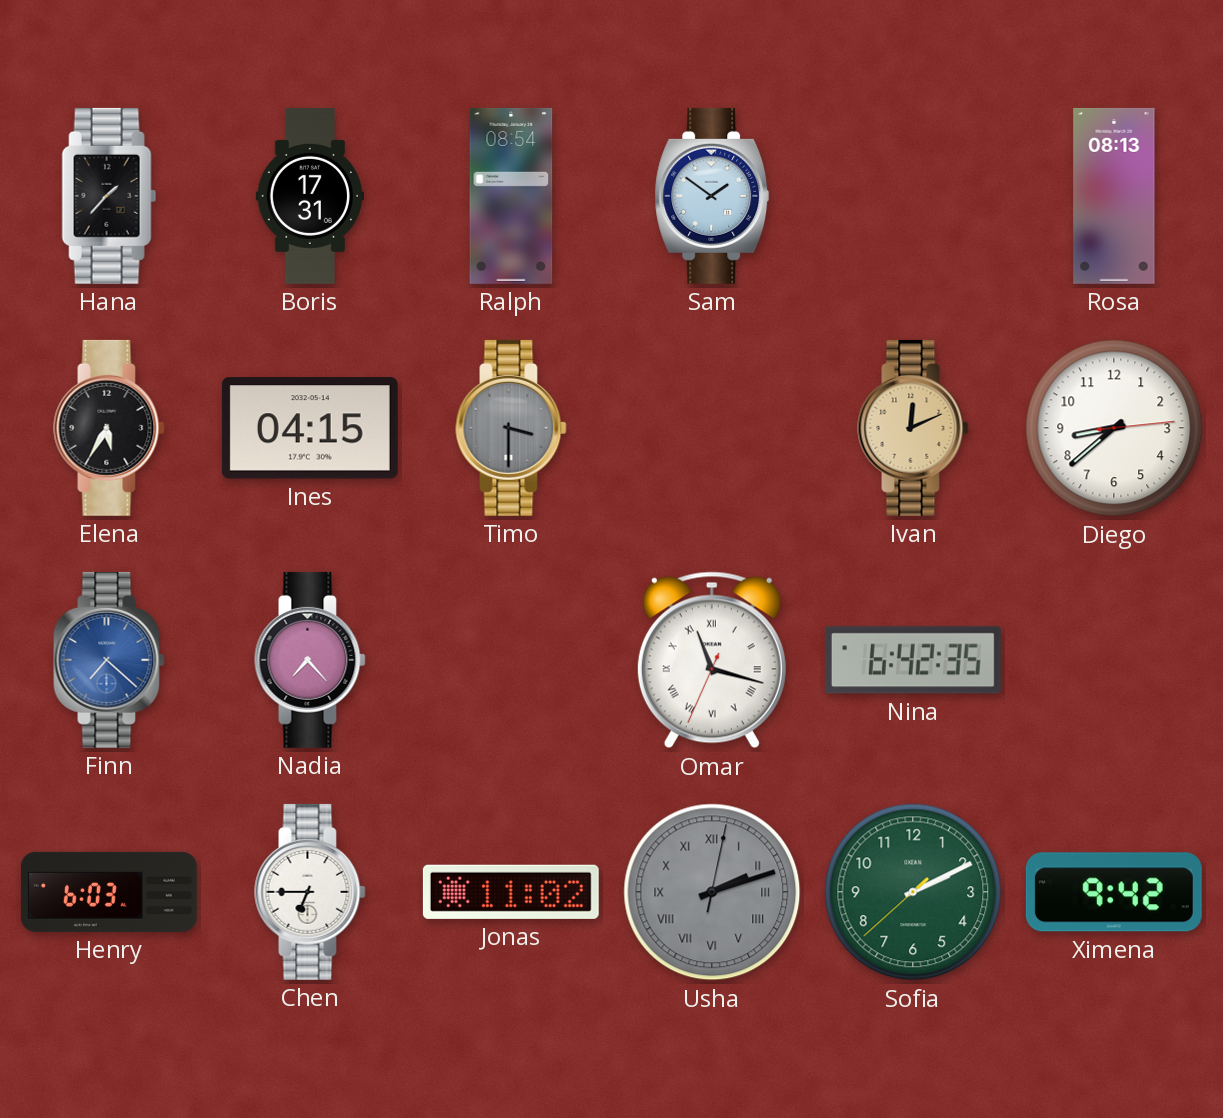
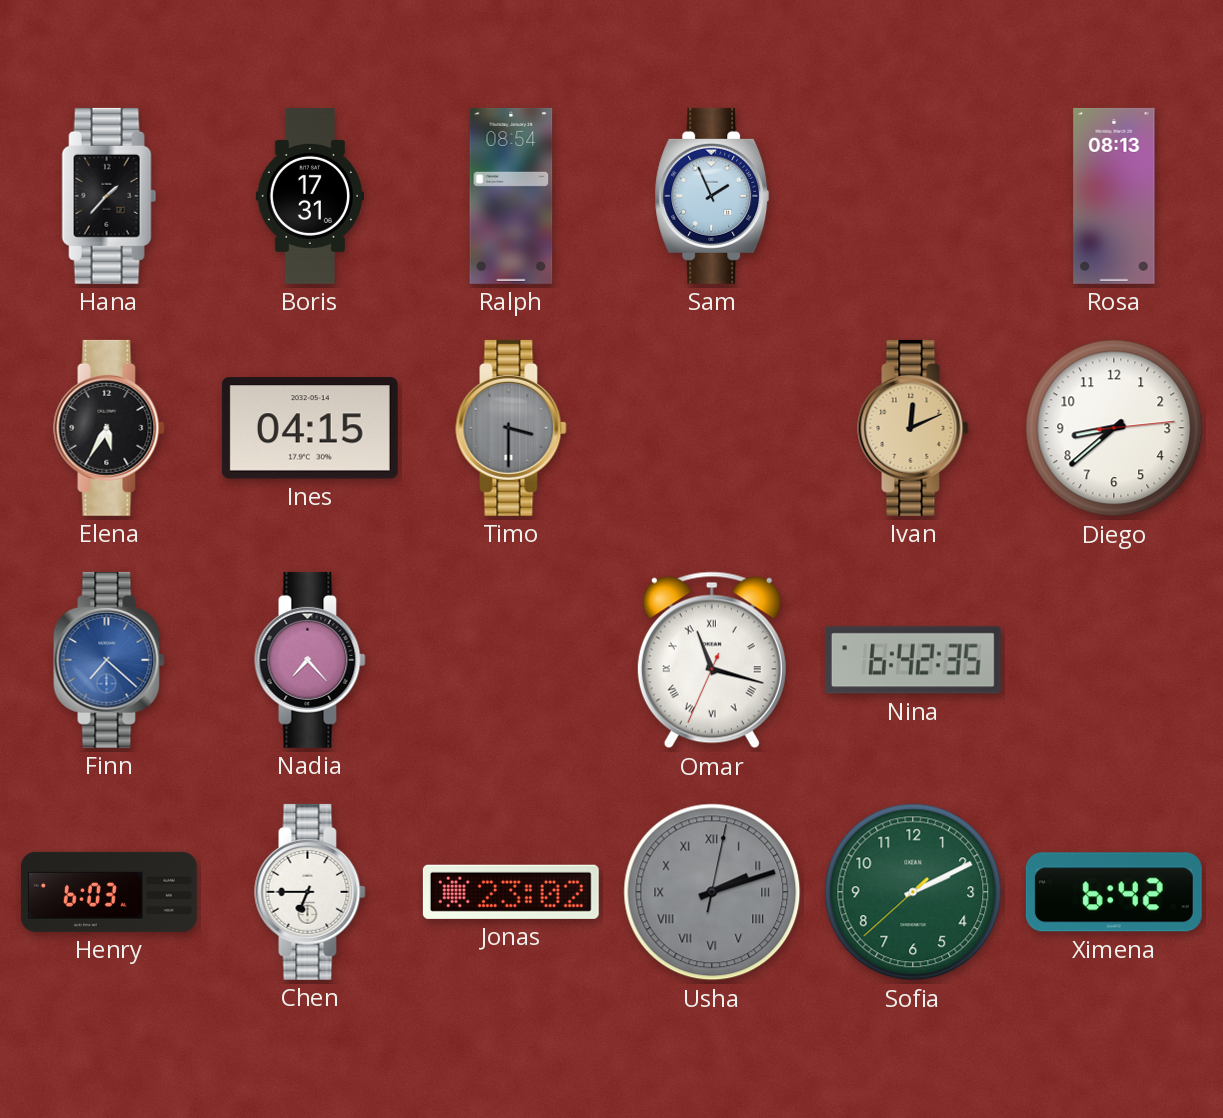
Sam: 1:51 -> 1:56
Jonas: 11:02 -> 23:02
Ximena: 9:42 -> 6:42
